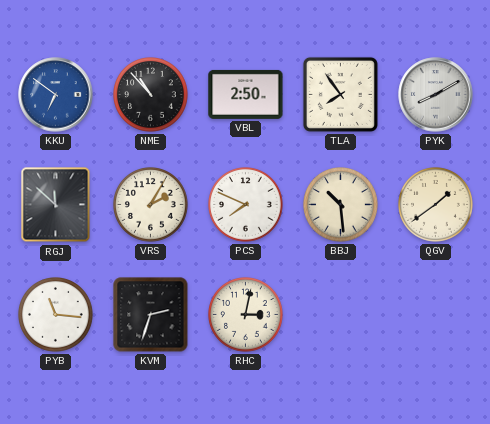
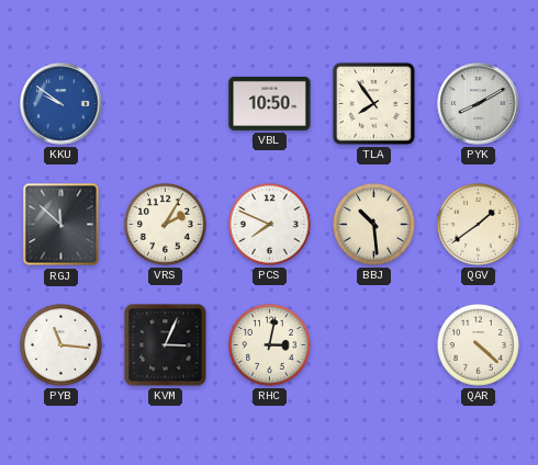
KKU: 6:51 -> 9:51
NME: 10:53 -> none
VBL: 2:50 -> 10:50
KVM: 2:33 -> 3:04
QAR: none -> 4:22
